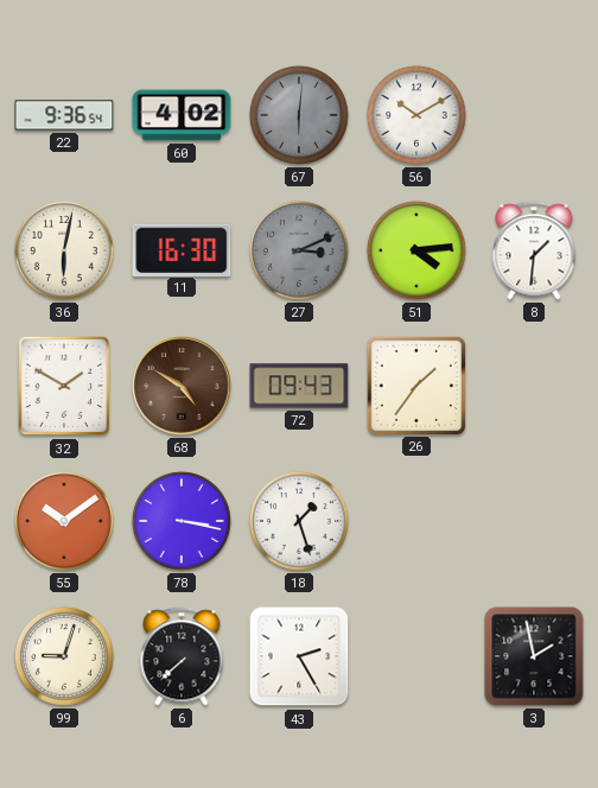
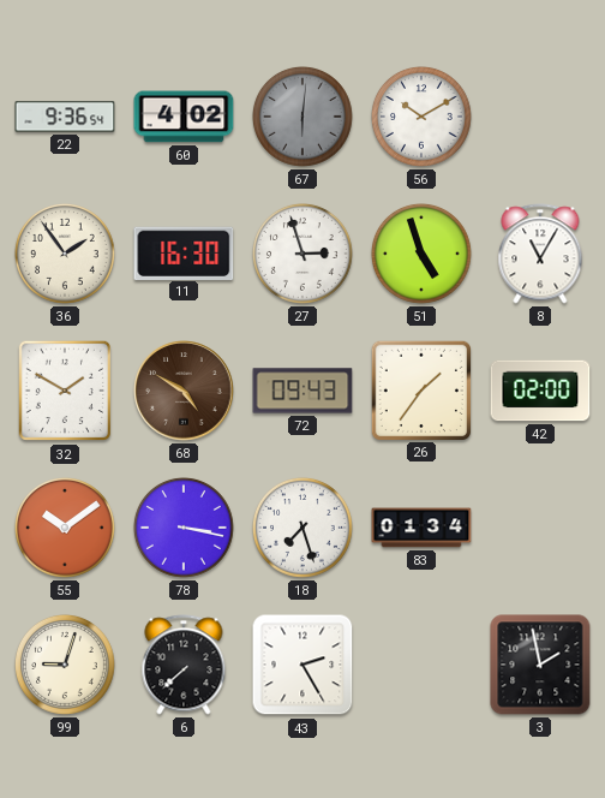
36: 6:02 -> 1:54
27: 3:11 -> 2:57
27 dial: grey -> white
51: 4:14 -> 4:57
8: 1:31 -> 11:05
42: none -> 02:00
18: 1:27 -> 7:27
83: none -> 01:34
